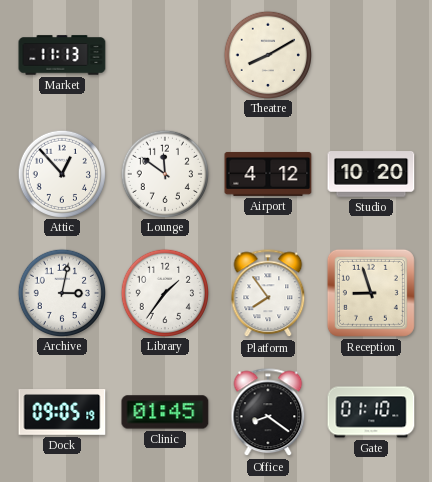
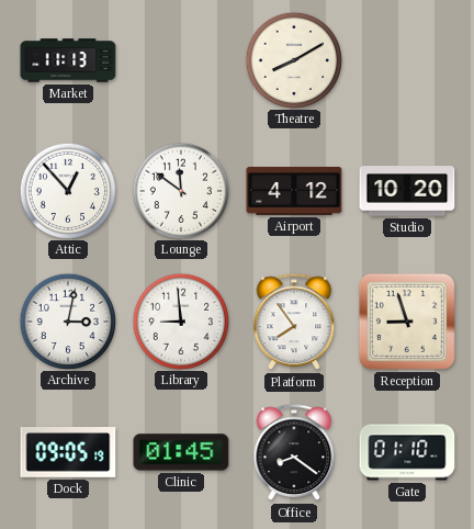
Library: 1:36 -> 8:59
